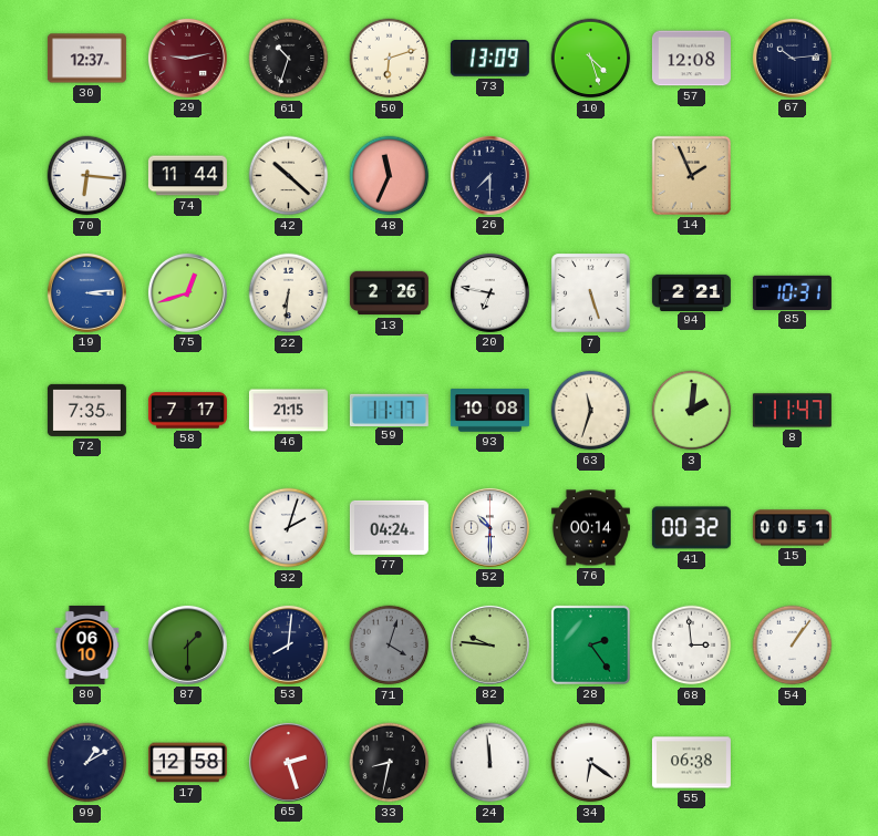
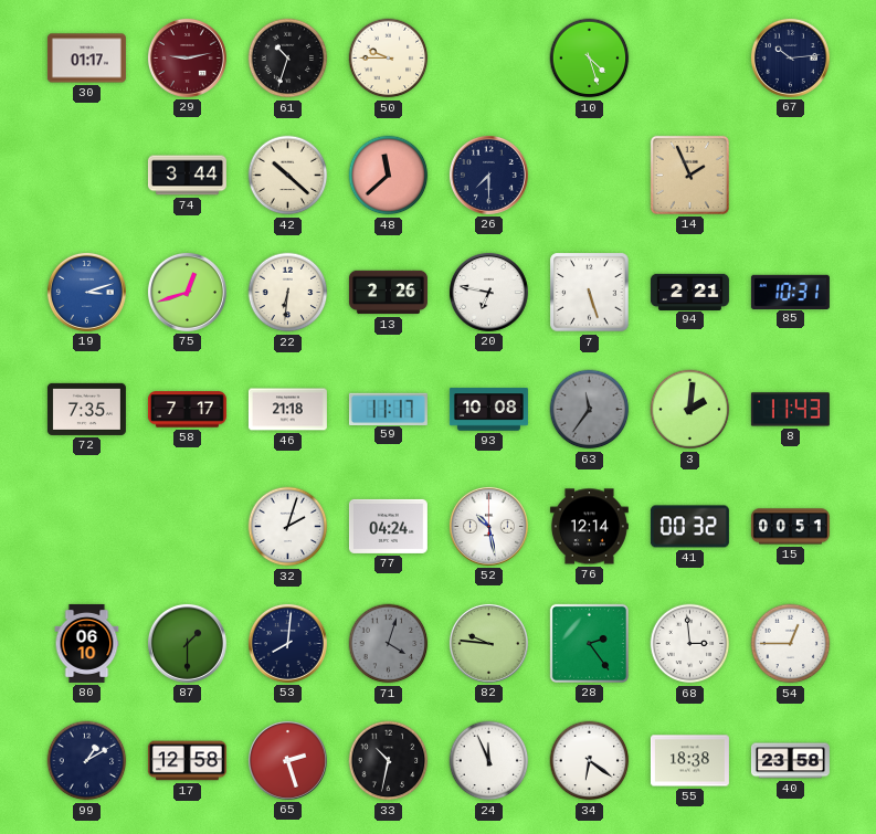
30: 12:37 -> 01:17
50: 6:12 -> 9:45
73: 13:09 -> none
57: 12:08 -> none
70: 6:16 -> none
74: 11:44 -> 3:44
48: 11:34 -> 11:38
19: 3:14 -> 3:12
46: 21:15 -> 21:18
63: 11:33 -> 11:36
63 dial: cream -> grey
8: 11:47 -> 11:43
52: 10:30 -> 10:28
76: 00:14 -> 12:14
54: 1:06 -> 12:45
33: 8:32 -> 10:32
24: 11:59 -> 11:56
55: 06:38 -> 18:38
40: none -> 23:58
